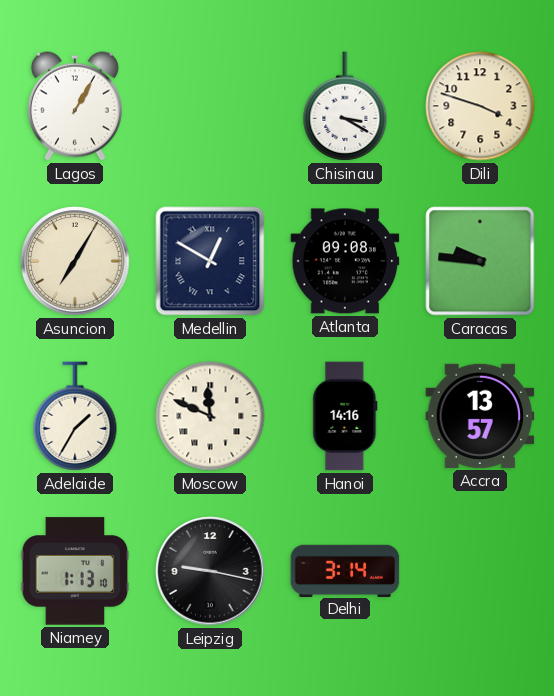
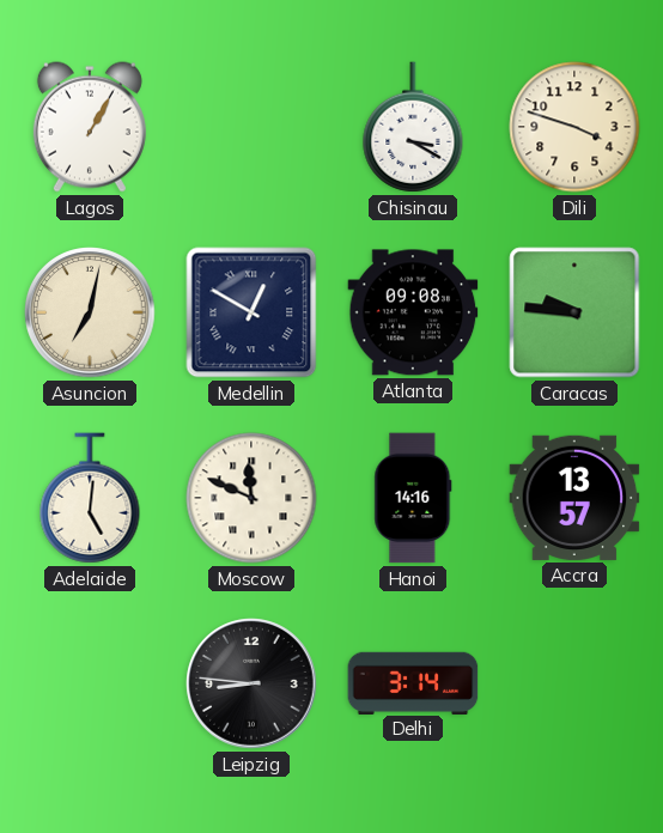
Asuncion: 7:05 -> 7:02
Adelaide: 1:35 -> 5:01
Niamey: 1:13 -> none
Leipzig: 9:17 -> 8:46
